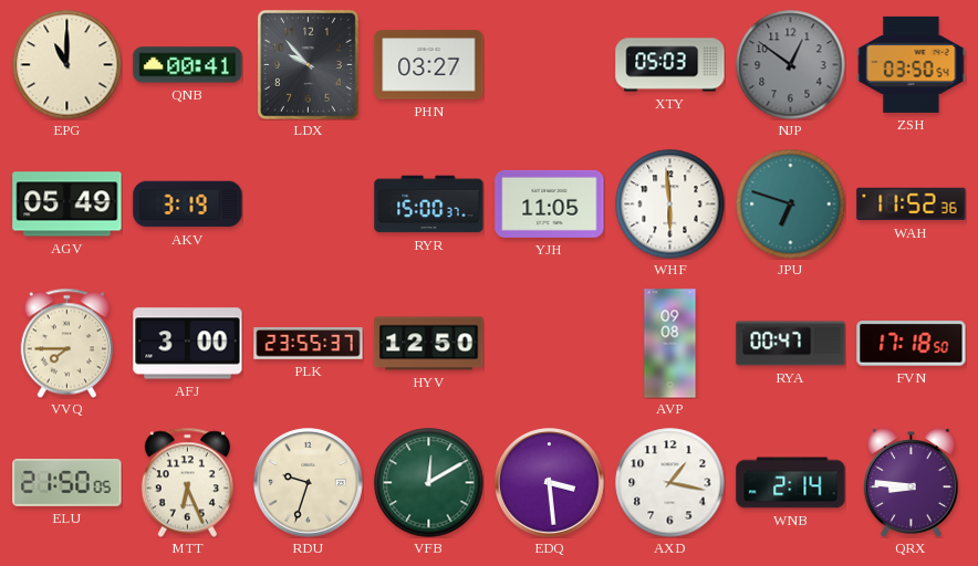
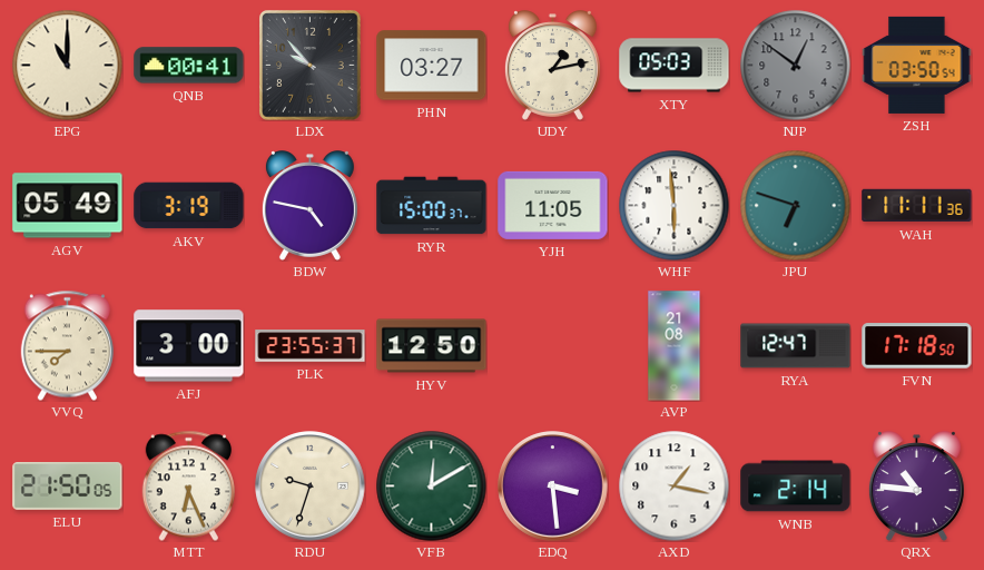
UDY: none -> 1:13
BDW: none -> 4:47
WAH: 11:52 -> 11:11
AVP: 09:08 -> 21:08
RYA: 00:47 -> 12:47
QRX: 8:46 -> 10:46
